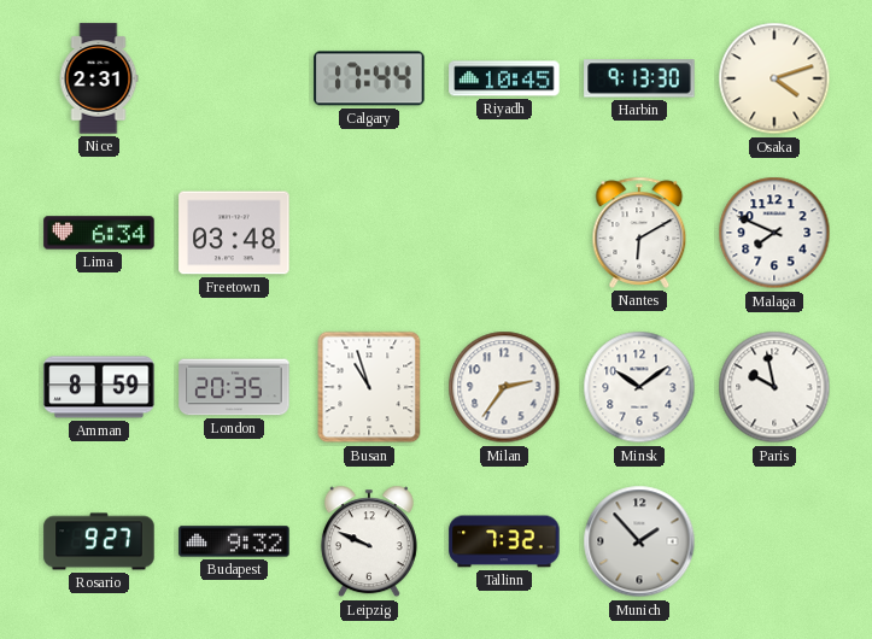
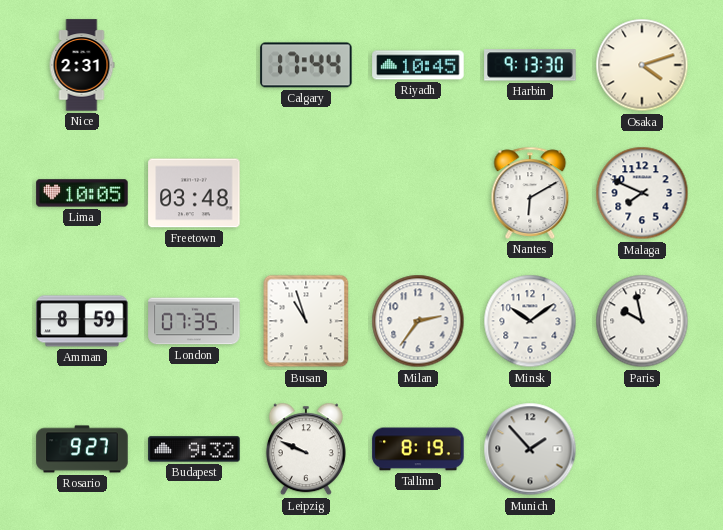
Lima: 6:34 -> 10:05
London: 20:35 -> 07:35
Tallinn: 7:32 -> 8:19
